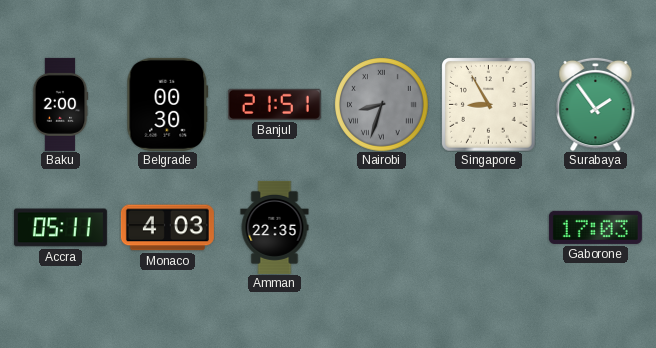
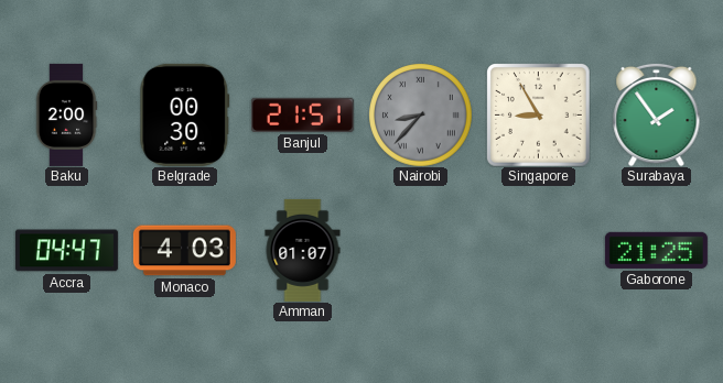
Nairobi: 8:33 -> 8:37
Accra: 05:11 -> 04:47
Amman: 22:35 -> 01:07
Gaborone: 17:03 -> 21:25
